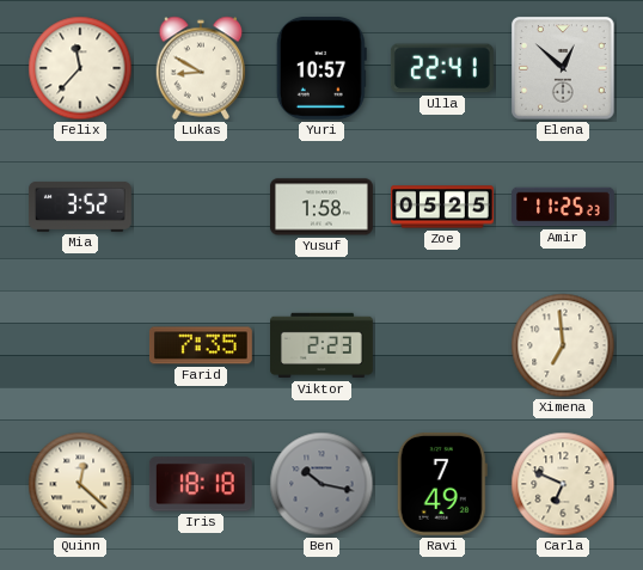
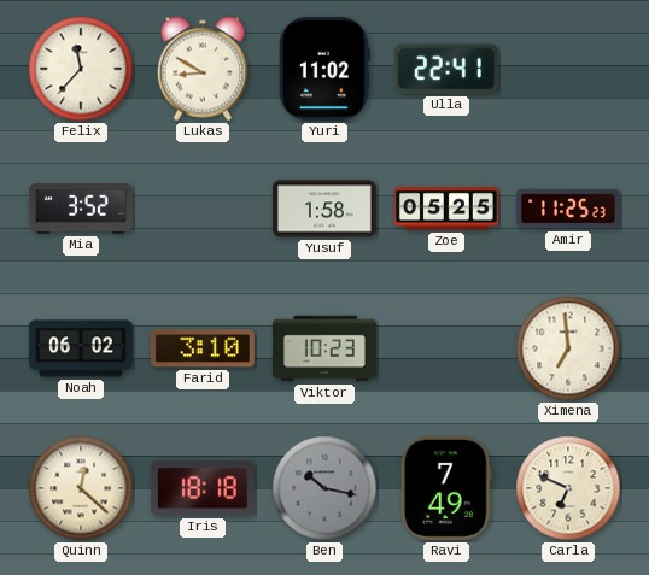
Yuri: 10:57 -> 11:02
Elena: 12:52 -> none
Noah: none -> 06:02
Farid: 7:35 -> 3:10
Viktor: 2:23 -> 10:23
